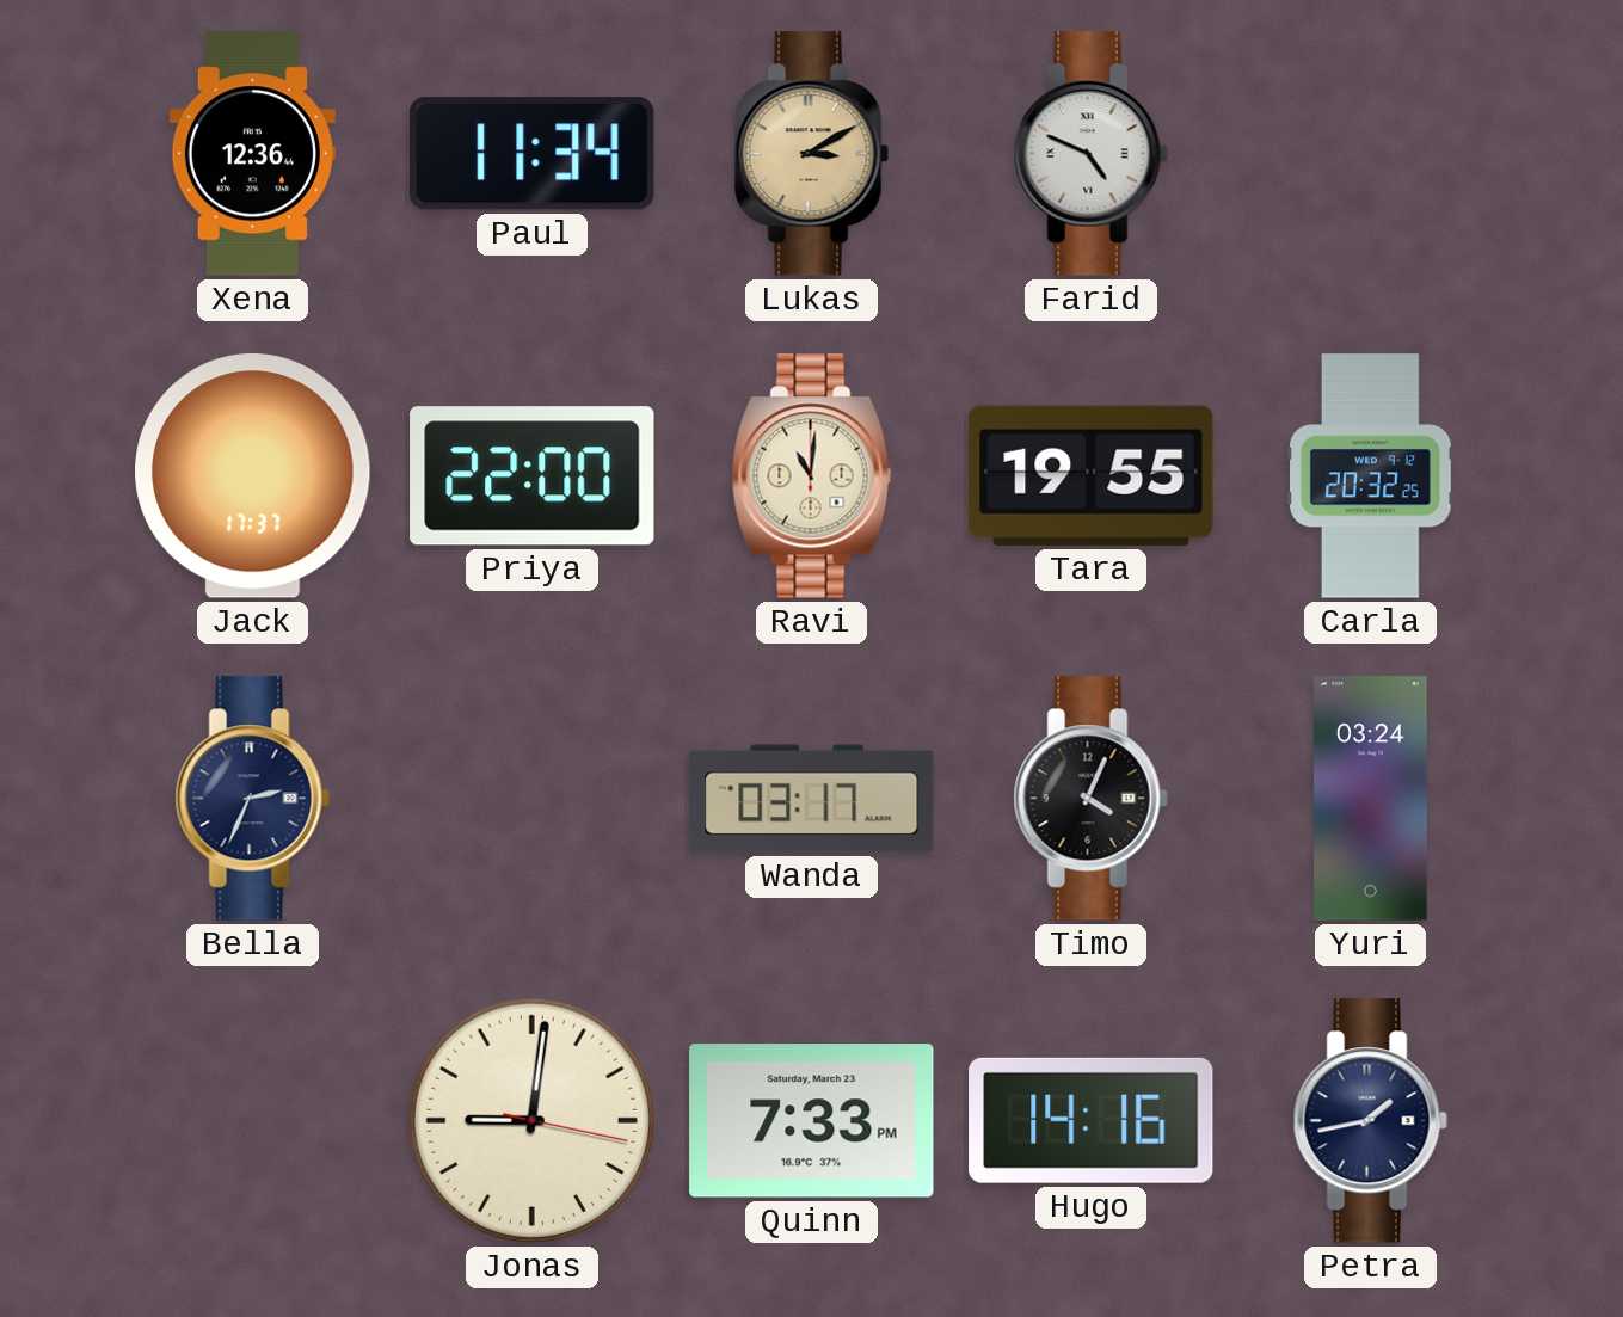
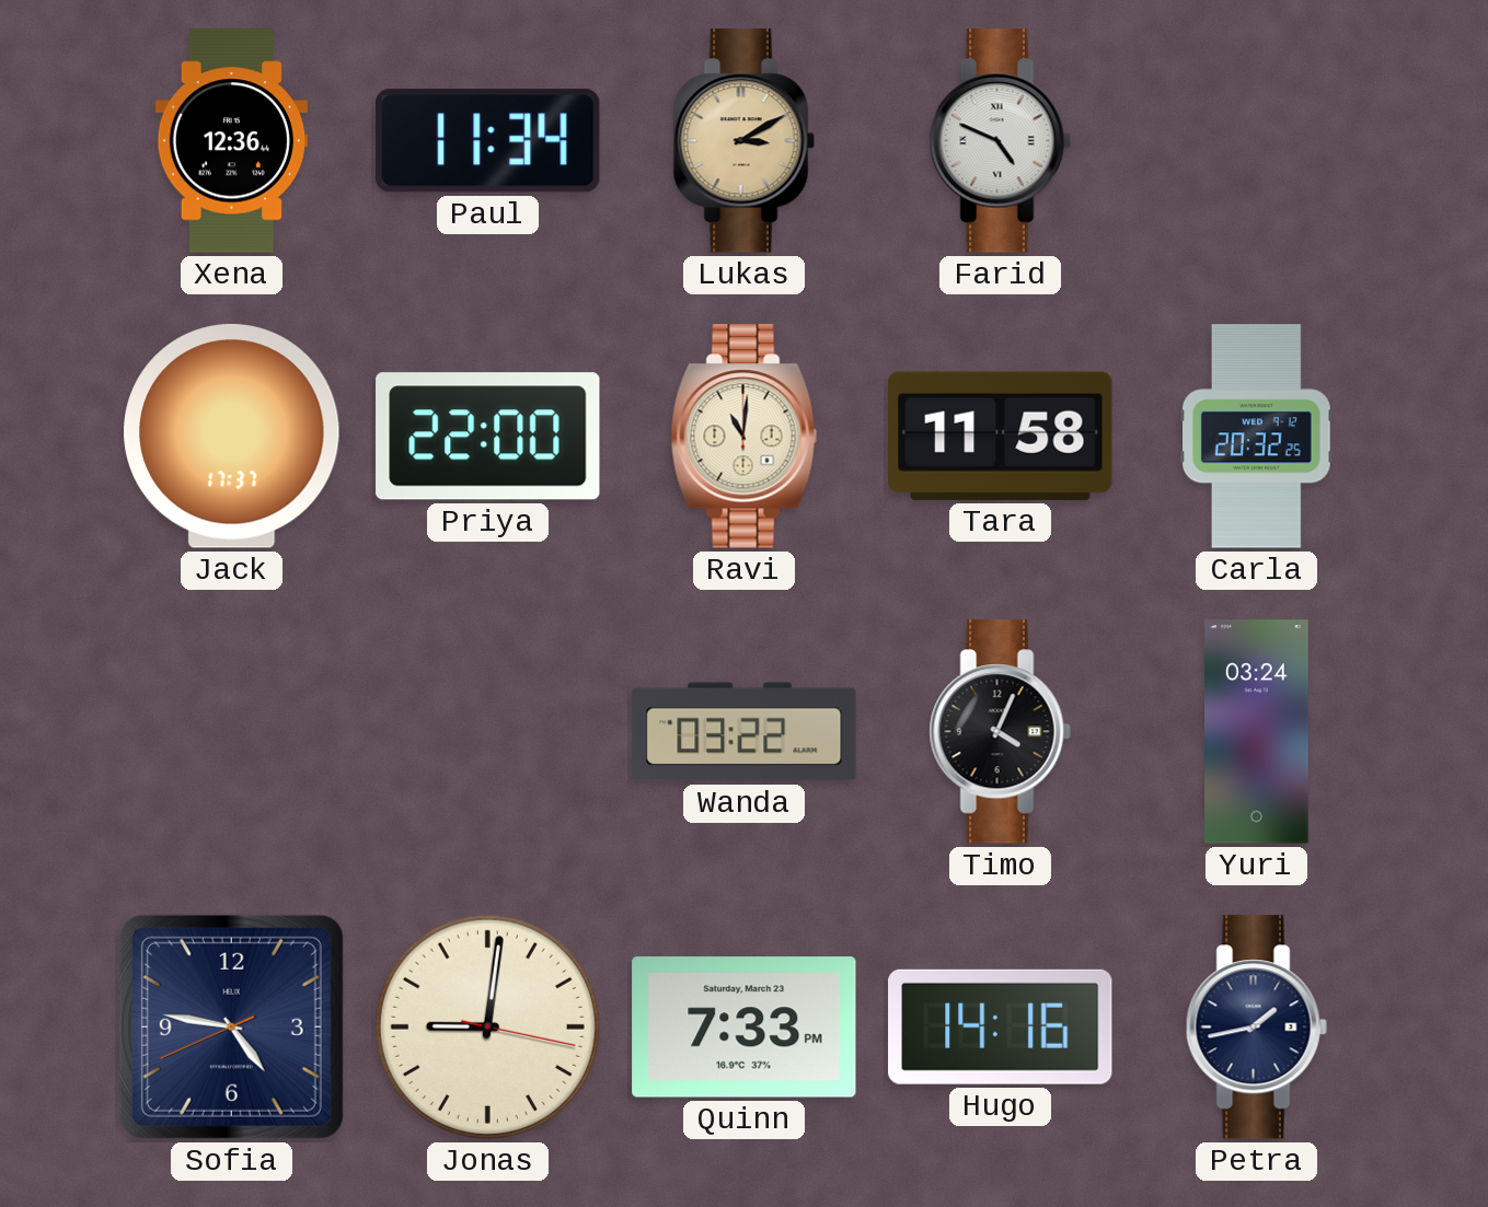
Tara: 19:55 -> 11:58
Bella: 2:34 -> none
Wanda: 03:17 -> 03:22
Sofia: none -> 4:46
